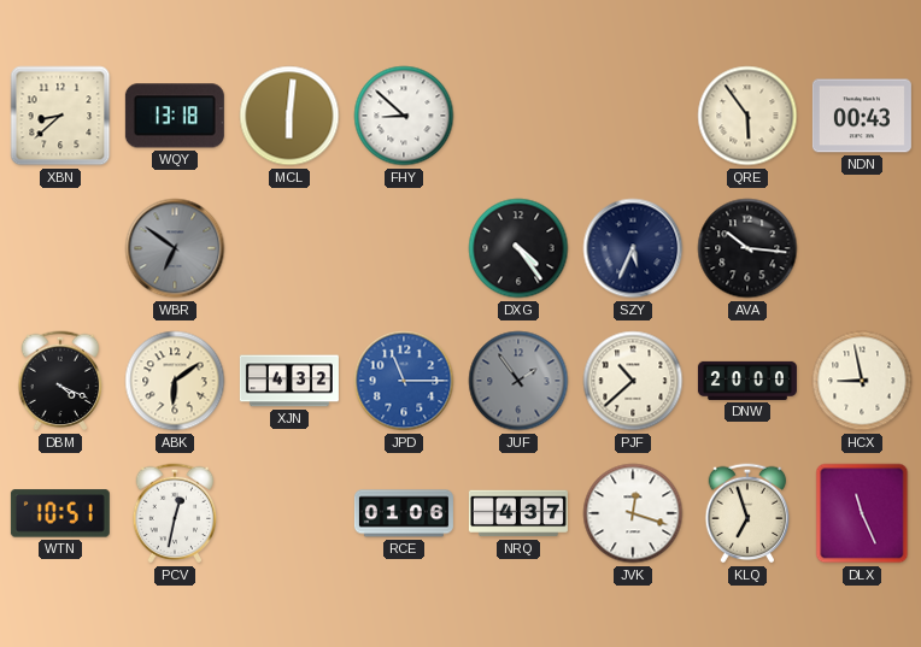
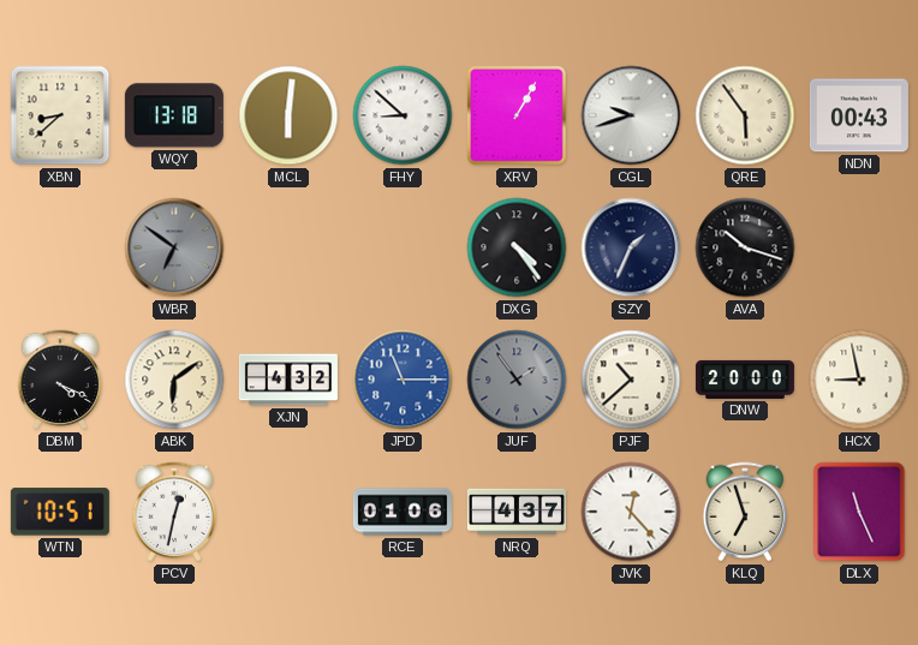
XRV: none -> 1:05
CGL: none -> 9:42
SZY: 5:34 -> 1:34
AVA: 10:16 -> 10:18
JVK: 12:18 -> 12:23
